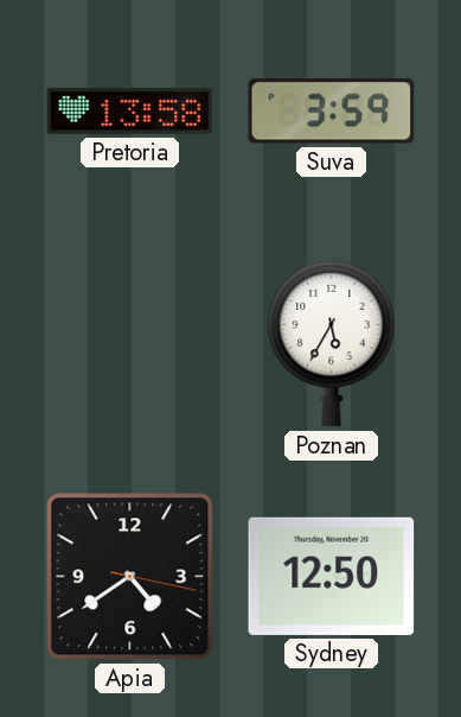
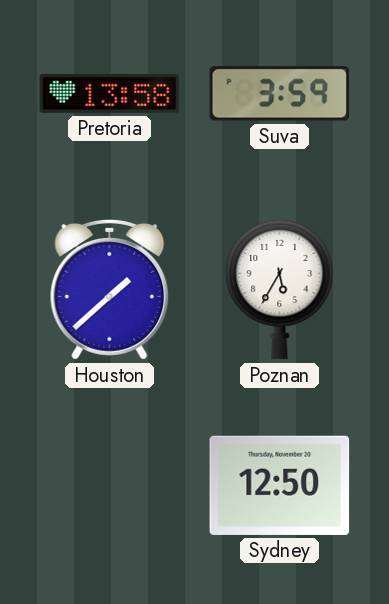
Houston: none -> 1:38
Apia: 4:39 -> none
